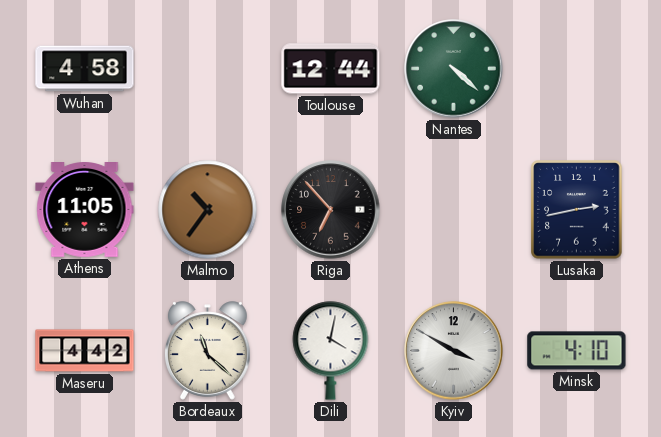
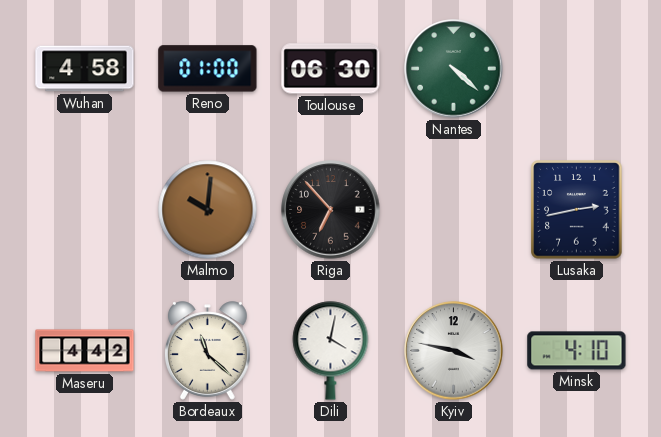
Reno: none -> 01:00
Toulouse: 12:44 -> 06:30
Athens: 11:05 -> none
Malmo: 10:36 -> 10:01
Kyiv: 3:50 -> 3:47
